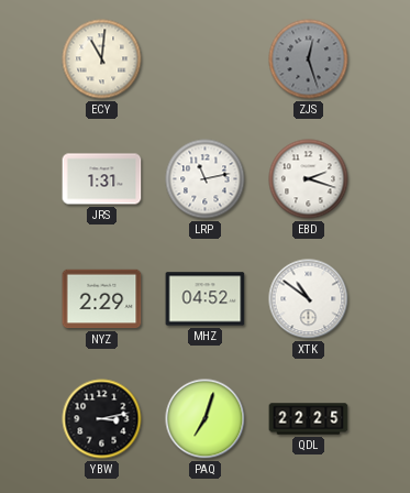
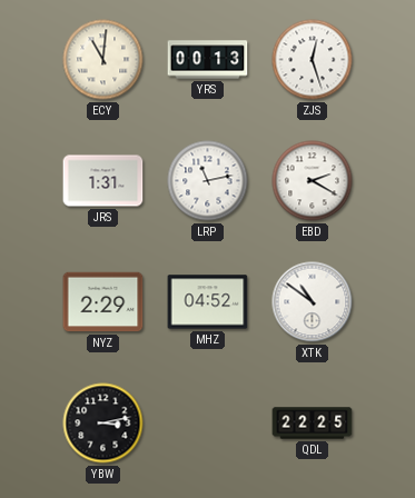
YRS: none -> 00:13
ZJS dial: grey -> white
EBD: 2:18 -> 2:20
PAQ: 7:03 -> none
